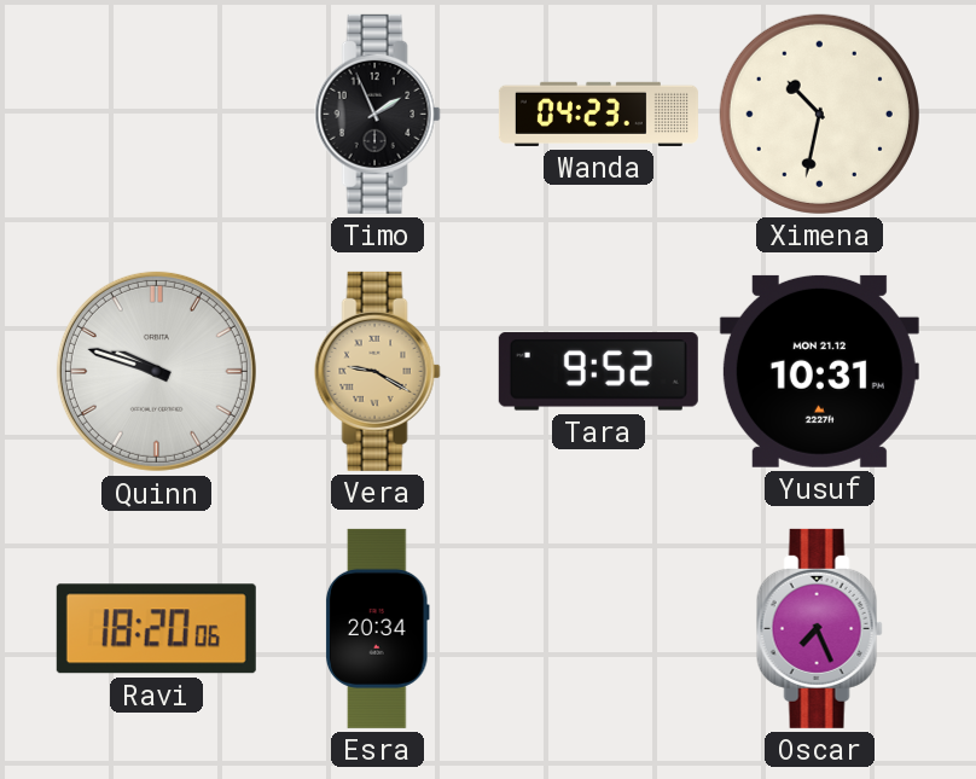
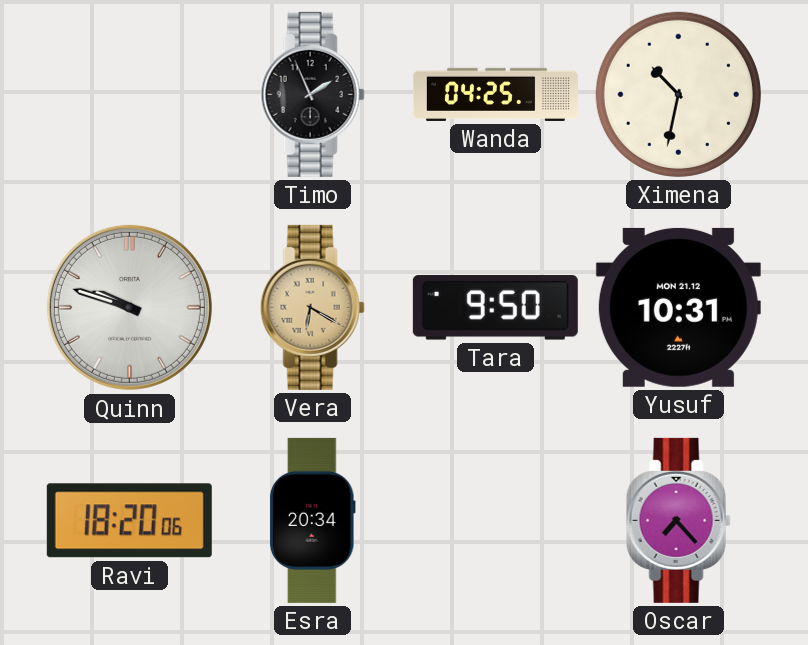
Wanda: 04:23 -> 04:25
Vera: 9:20 -> 6:20
Tara: 9:52 -> 9:50
Oscar: 7:26 -> 7:23
